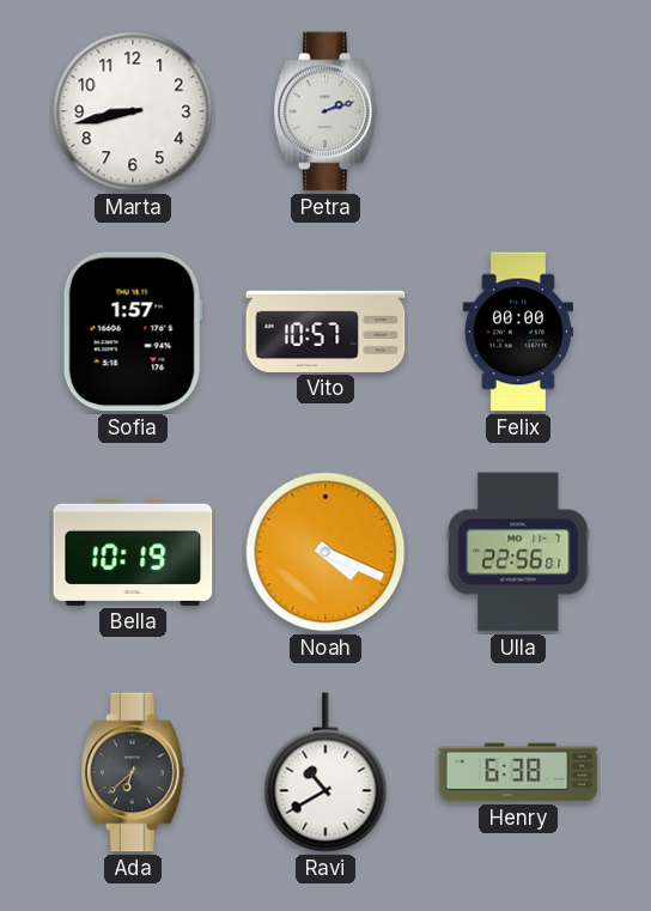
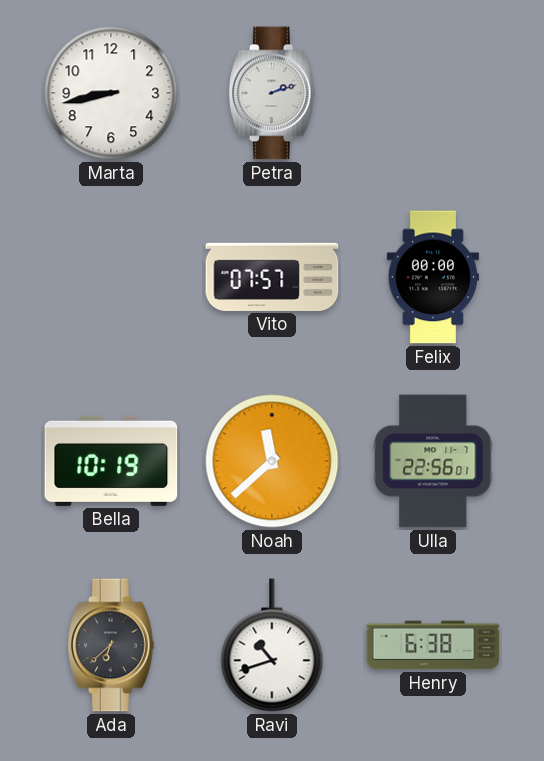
Sofia: 1:57 -> none
Vito: 10:57 -> 07:57
Noah: 4:19 -> 11:38
Ravi: 10:40 -> 10:42
